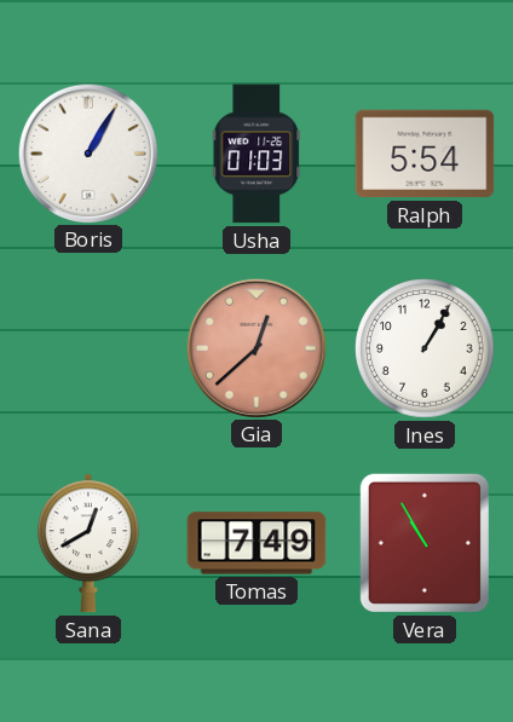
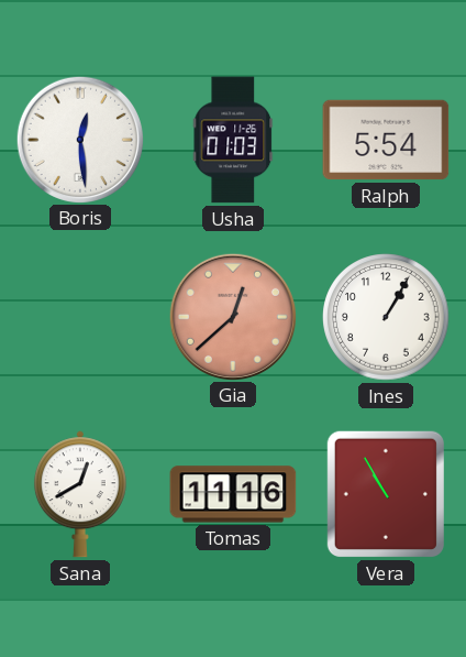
Boris: 1:05 -> 12:29
Tomas: 7:49 -> 11:16
